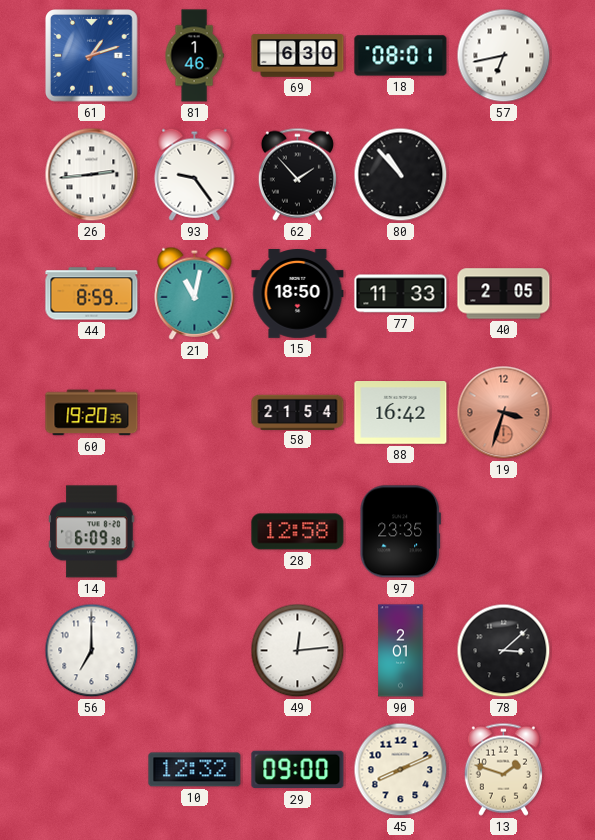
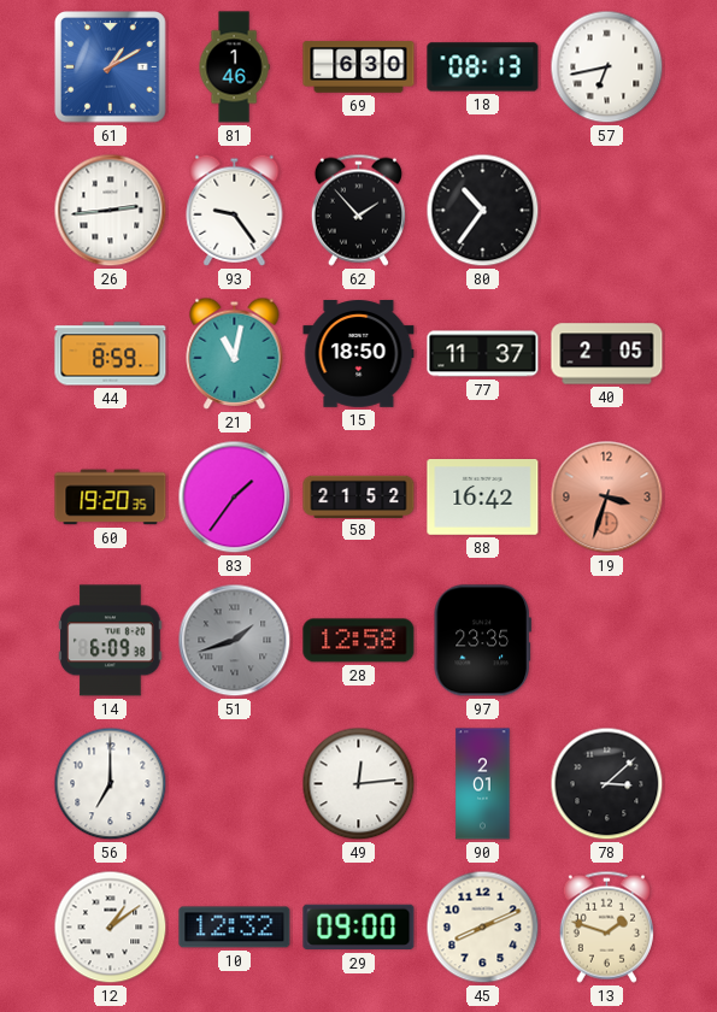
61: 1:12 -> 1:10
18: 08:01 -> 08:13
80: 10:53 -> 10:36
77: 11:33 -> 11:37
83: none -> 1:36
58: 21:54 -> 21:52
51: none -> 1:42
12: none -> 1:09
